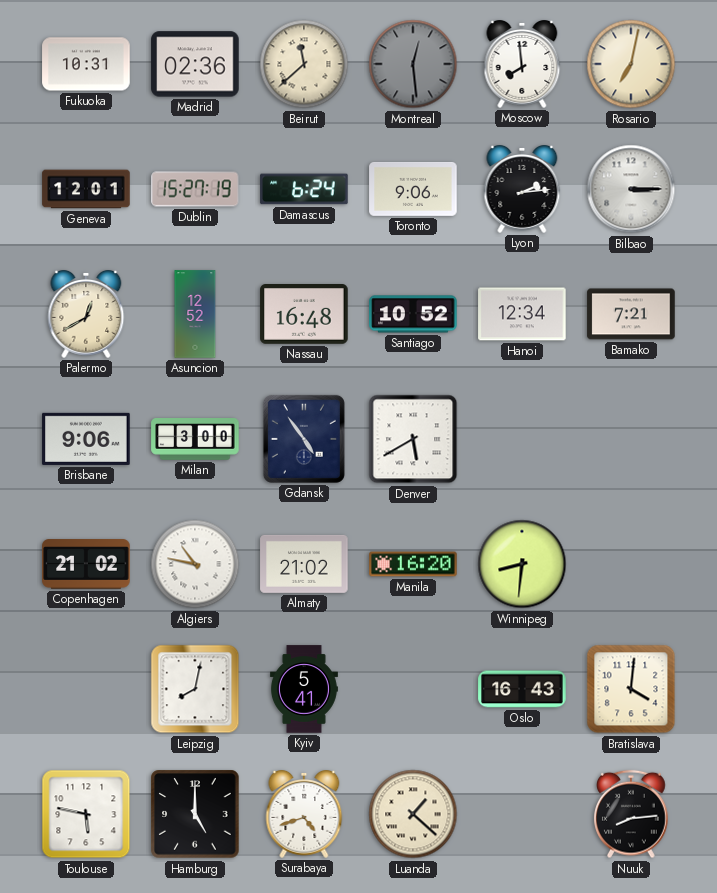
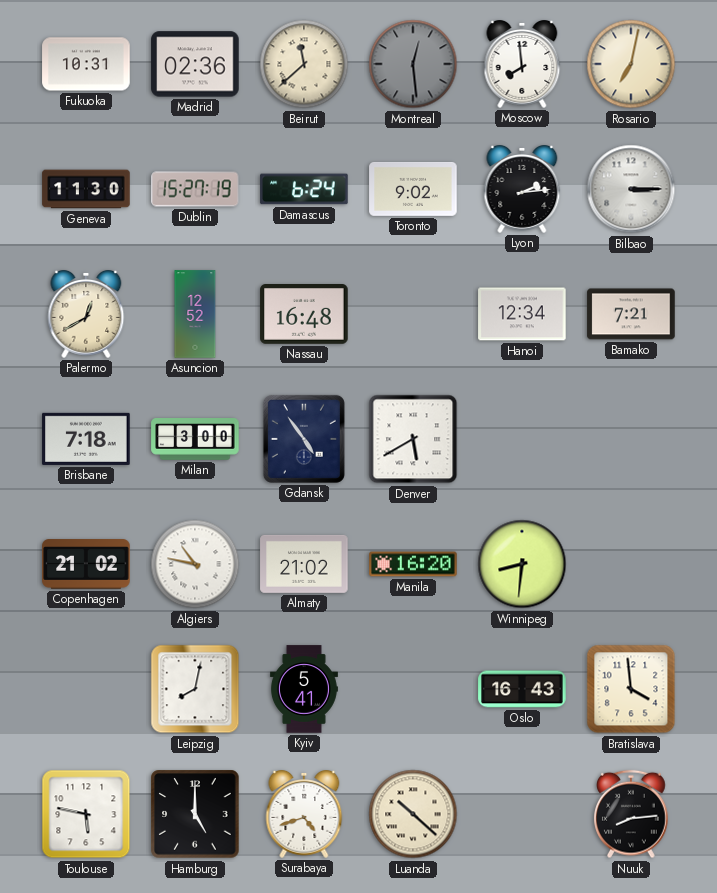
Geneva: 12:01 -> 11:30
Toronto: 9:06 -> 9:02
Santiago: 10:52 -> none
Brisbane: 9:06 -> 7:18
Bratislava: 4:01 -> 3:59
Luanda: 1:22 -> 10:22
